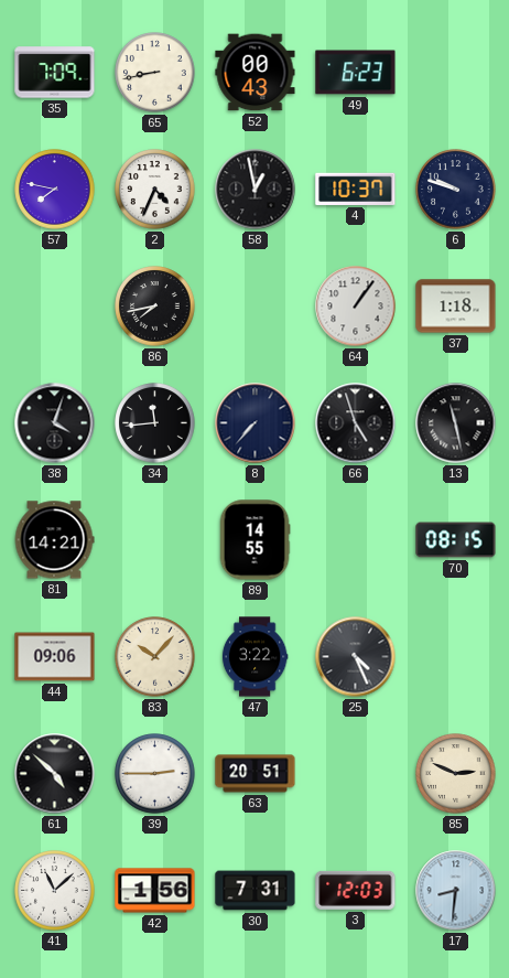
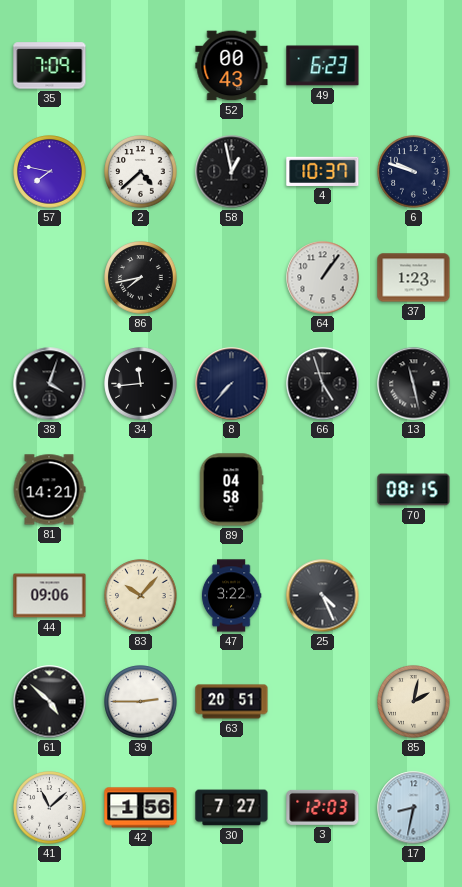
65: 8:43 -> none
2: 4:34 -> 4:38
37: 1:18 -> 1:23
89: 14:55 -> 04:58
85: 2:49 -> 2:02
30: 7:31 -> 7:27
17: 8:31 -> 8:32
